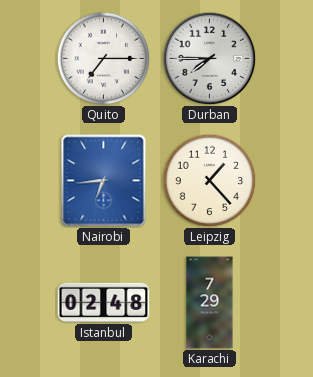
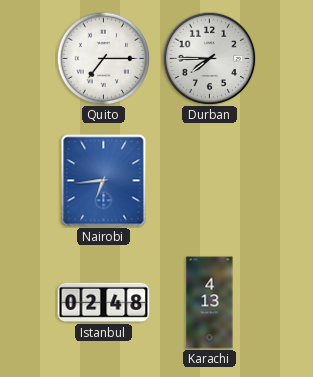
Leipzig: 1:23 -> none
Karachi: 7:29 -> 4:13
